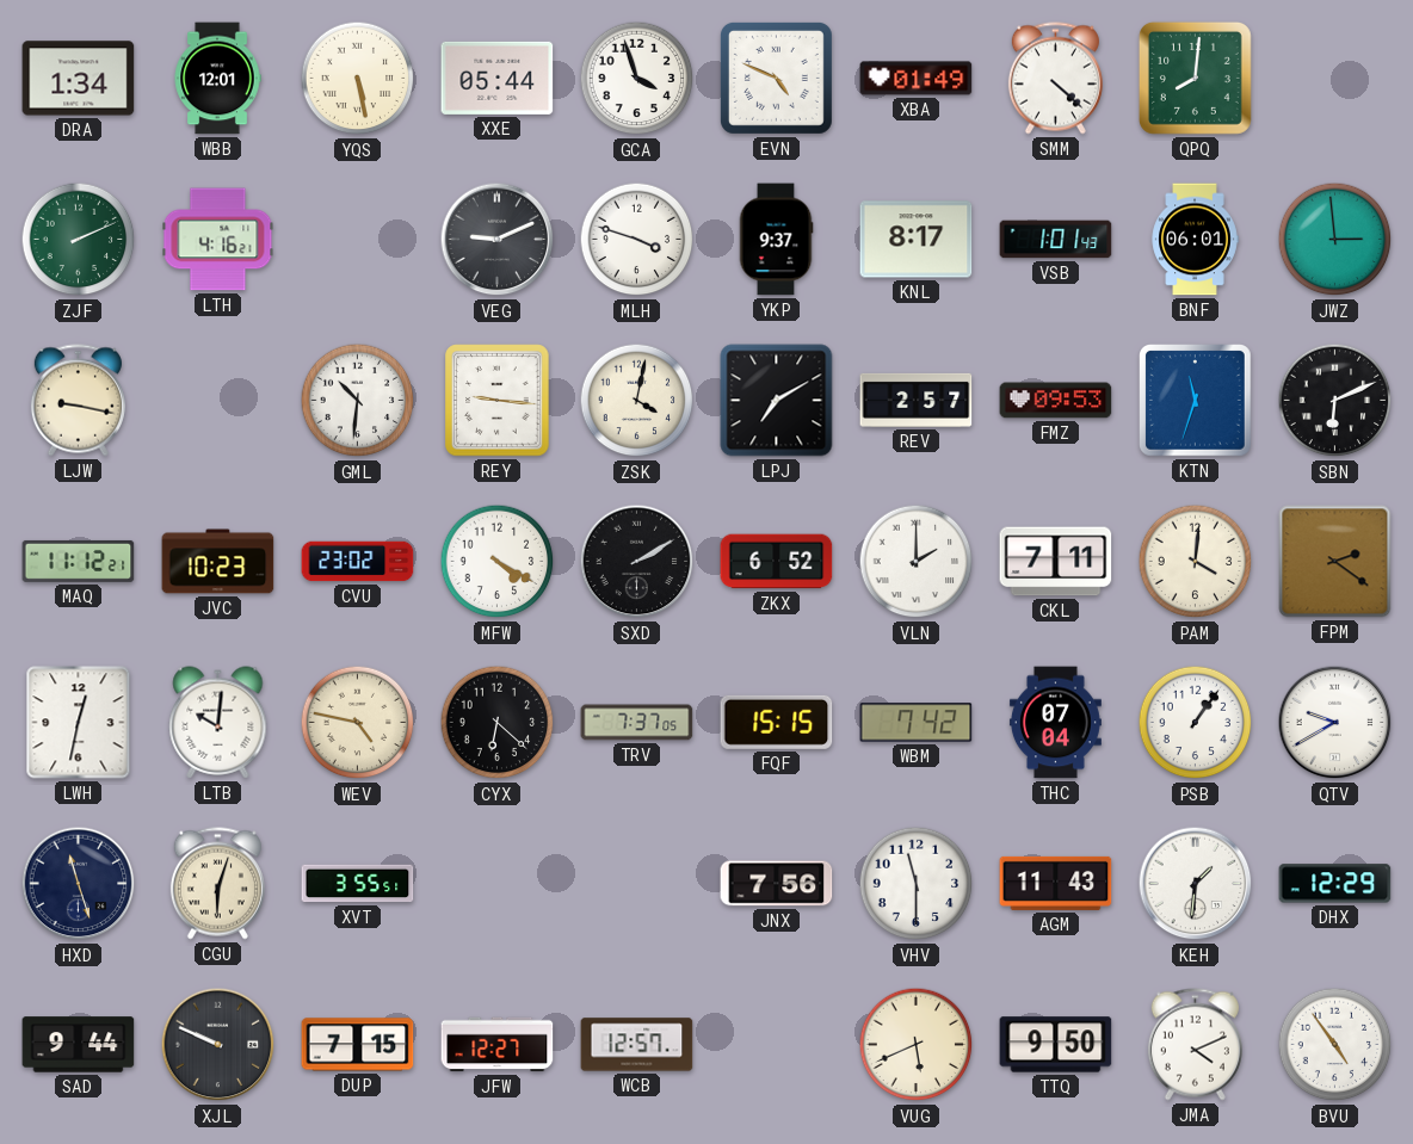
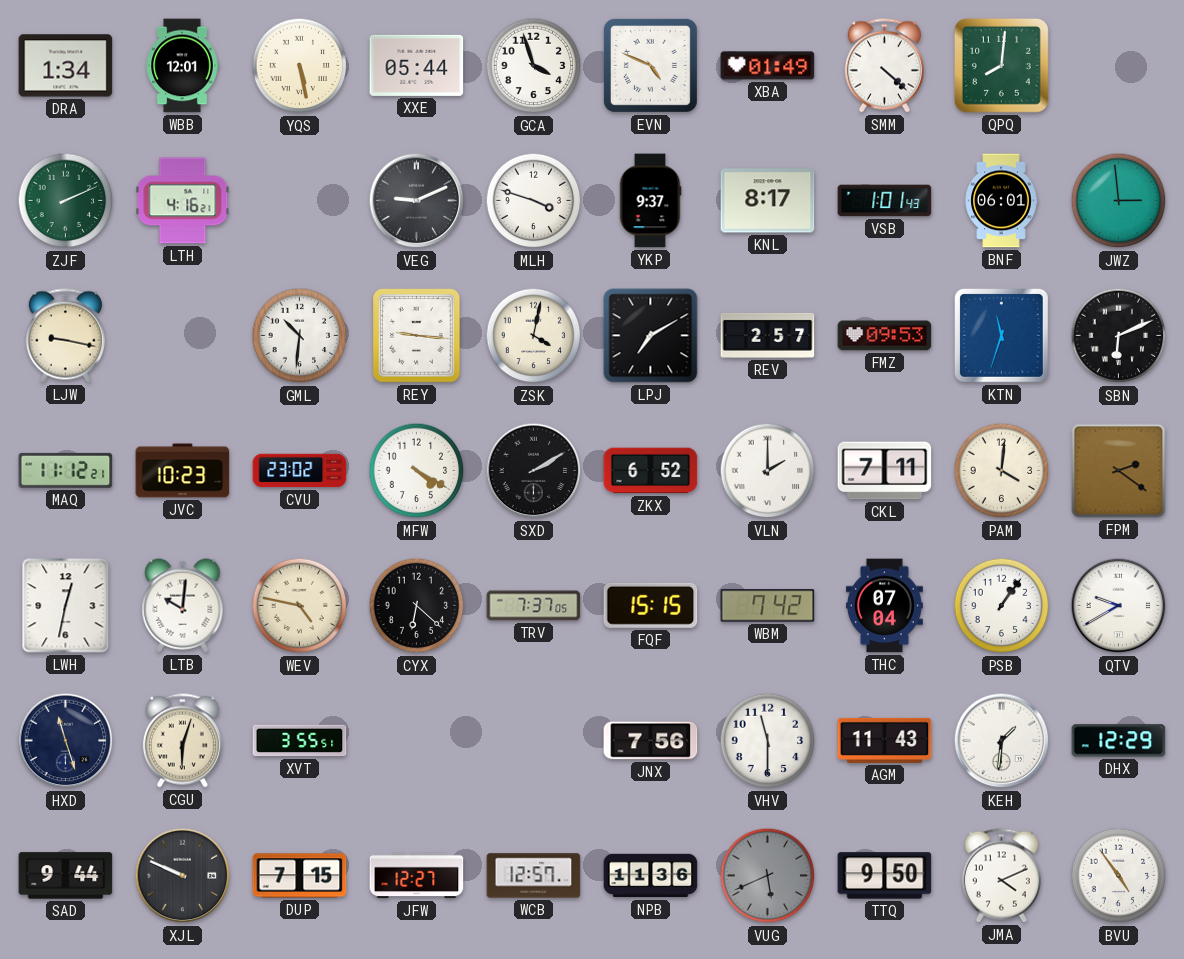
NPB: none -> 11:36
VUG dial: cream -> grey
